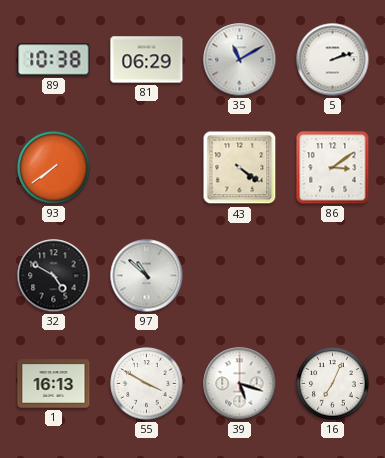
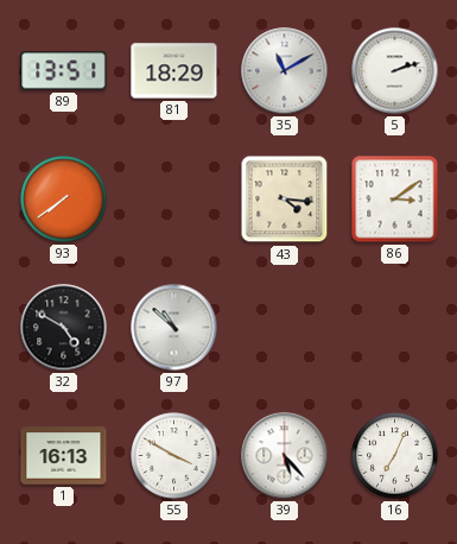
89: 10:38 -> 13:51
81: 06:29 -> 18:29
43: 4:21 -> 4:16
39: 5:18 -> 5:23
